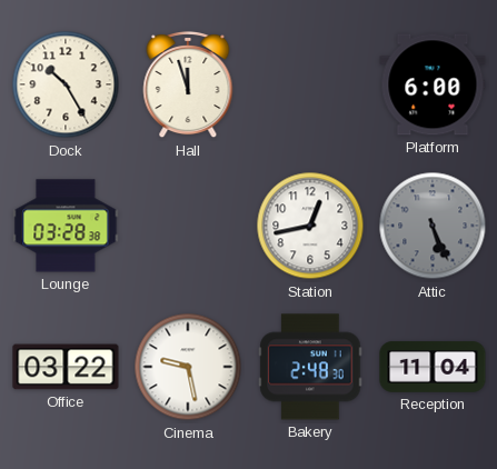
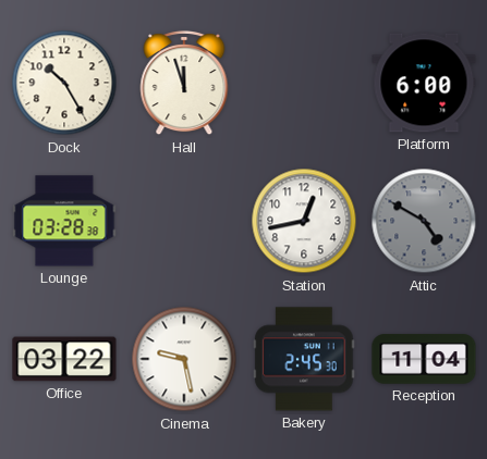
Attic: 5:26 -> 4:50
Bakery: 2:48 -> 2:45
